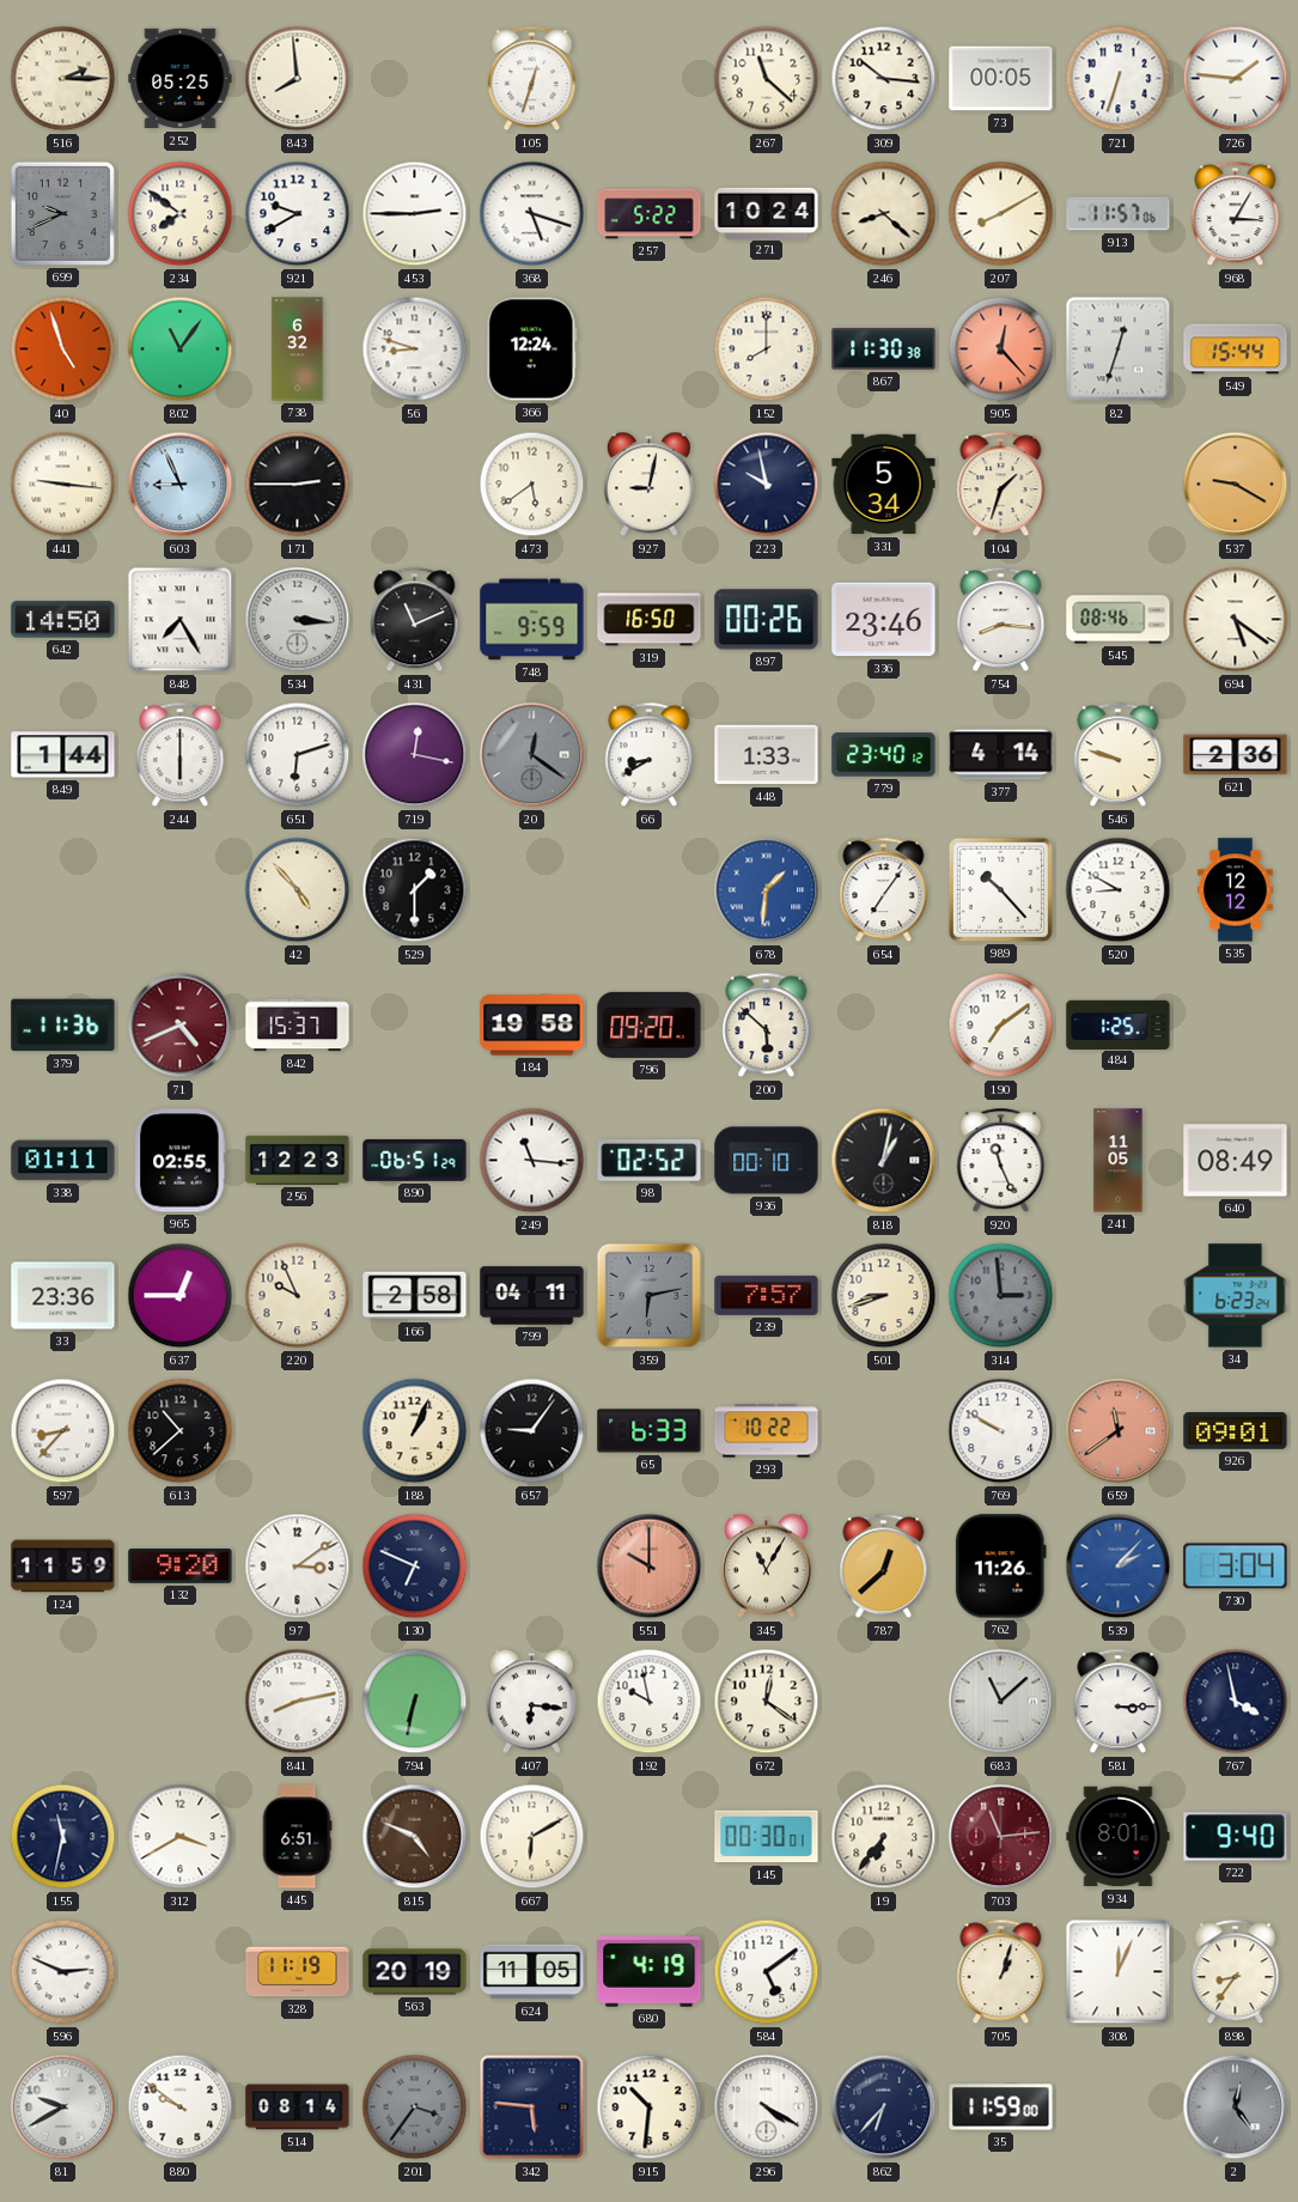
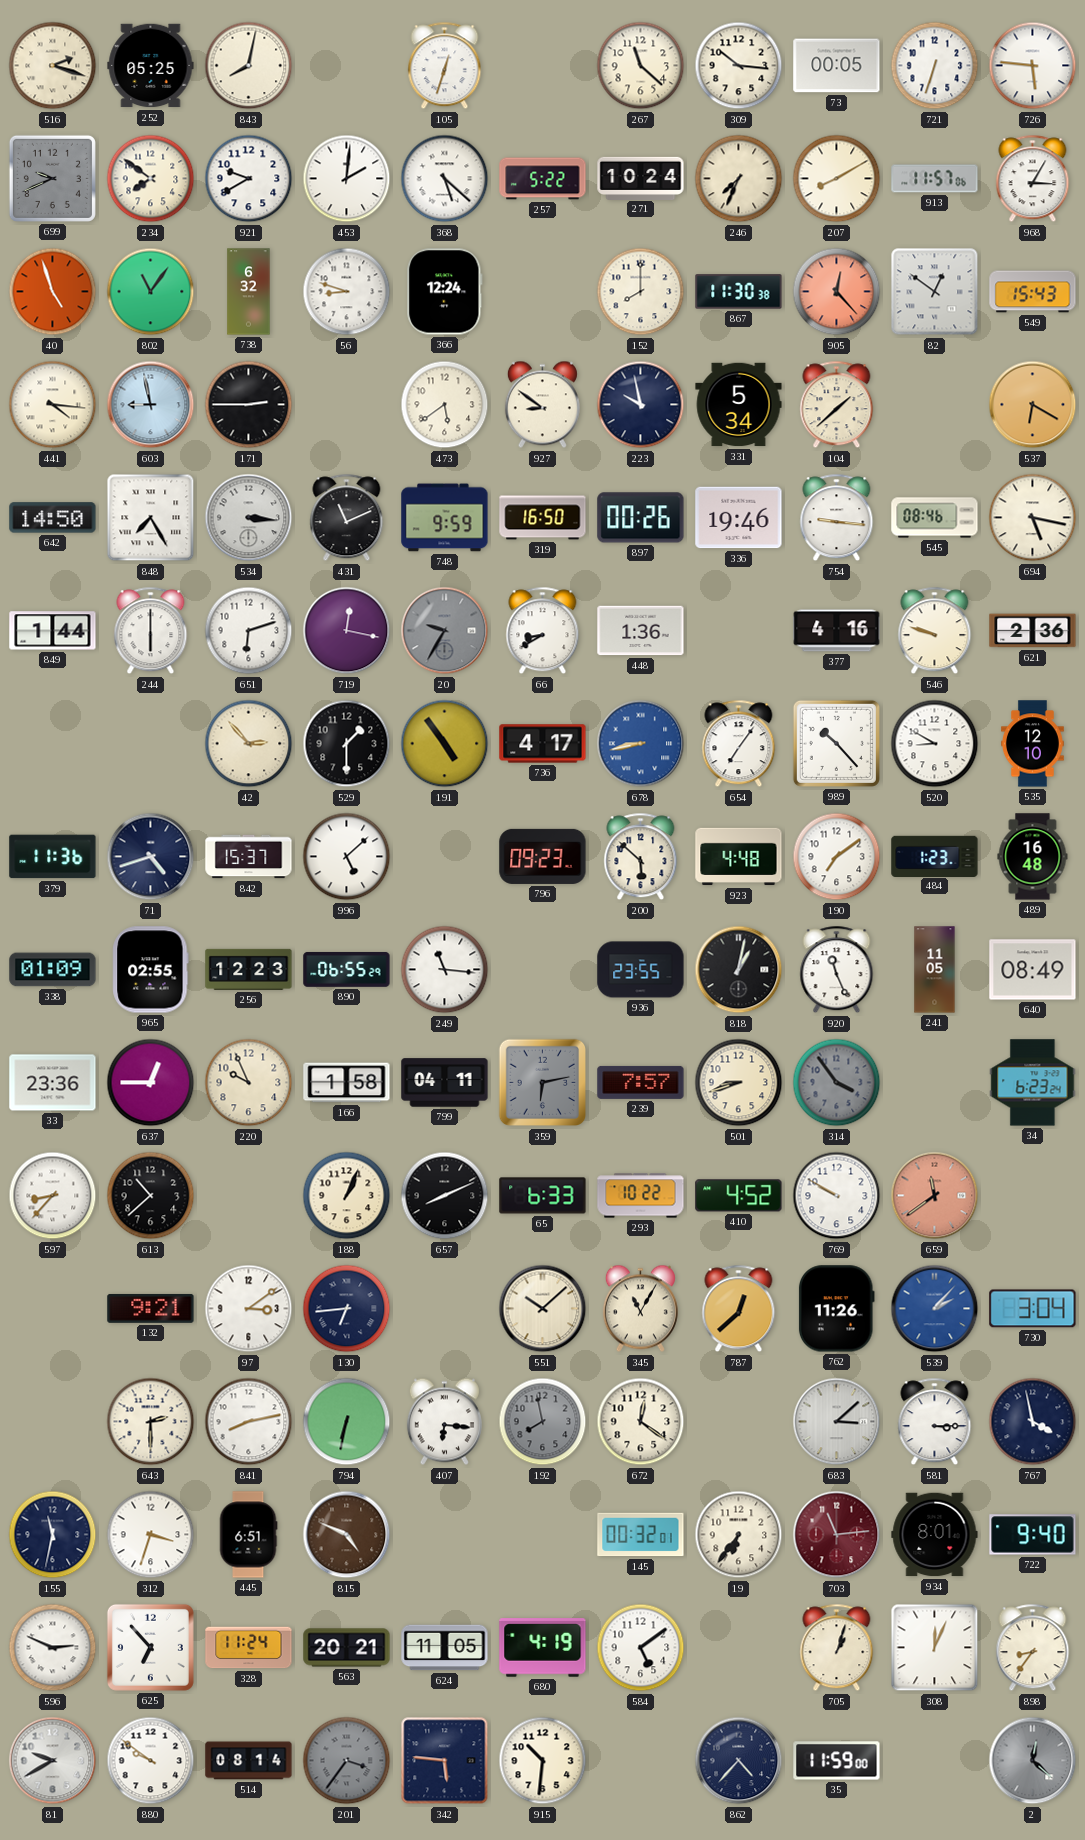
516: 2:15 -> 2:18
843: 7:59 -> 8:02
726: 1:46 -> 5:46
453: 2:45 -> 2:01
368: 5:18 -> 5:22
246: 8:22 -> 7:34
82: 12:33 -> 12:51
549: 15:44 -> 15:43
441: 9:16 -> 4:16
603: 8:56 -> 8:58
927: 9:02 -> 8:51
104: 1:33 -> 1:38
537: 9:20 -> 6:20
336: 23:46 -> 19:46
754: 8:16 -> 9:16
694: 5:21 -> 5:17
20: 12:21 -> 9:35
448: 1:33 -> 1:36
779: 23:40 -> none
377: 4:14 -> 4:16
42: 4:53 -> 2:53
191: none -> 4:54
736: none -> 4:17
678: 1:31 -> 8:43
535: 12:12 -> 12:10
71: 4:41 -> 4:42
71 dial: burgundy -> navy
996: none -> 5:08
184: 19:58 -> none
796: 09:20 -> 09:23
923: none -> 4:48
484: 1:25 -> 1:23
489: none -> 16:48
338: 01:11 -> 01:09
890: 06:51 -> 06:55
98: 02:52 -> none
936: 00:10 -> 23:55
166: 2:58 -> 1:58
314: 2:59 -> 3:54
657: 9:06 -> 8:11
410: none -> 4:52
926: 09:01 -> none
124: 11:59 -> none
132: 9:20 -> 9:21
130: 6:49 -> 6:44
551: 10:00 -> 10:08
551 dial: salmon -> cream
643: none -> 2:30
192: 9:58 -> 7:58
192 dial: white -> grey
683: 11:08 -> 3:08
312: 3:40 -> 3:33
667: 6:10 -> none
145: 00:30 -> 00:32
625: none -> 6:53
328: 11:19 -> 11:24
563: 20:19 -> 20:21
296: 4:20 -> none
862: 6:37 -> 4:37
2: 12:24 -> 12:22
